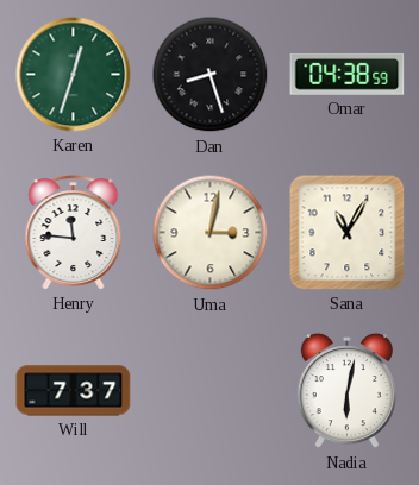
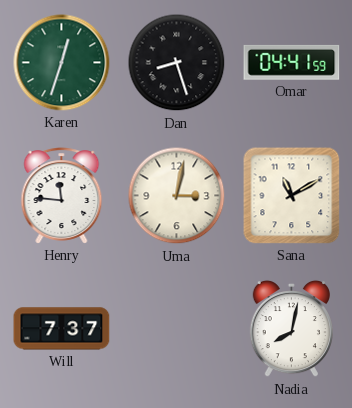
Omar: 04:38 -> 04:41
Sana: 11:05 -> 11:10
Nadia: 6:02 -> 8:02
